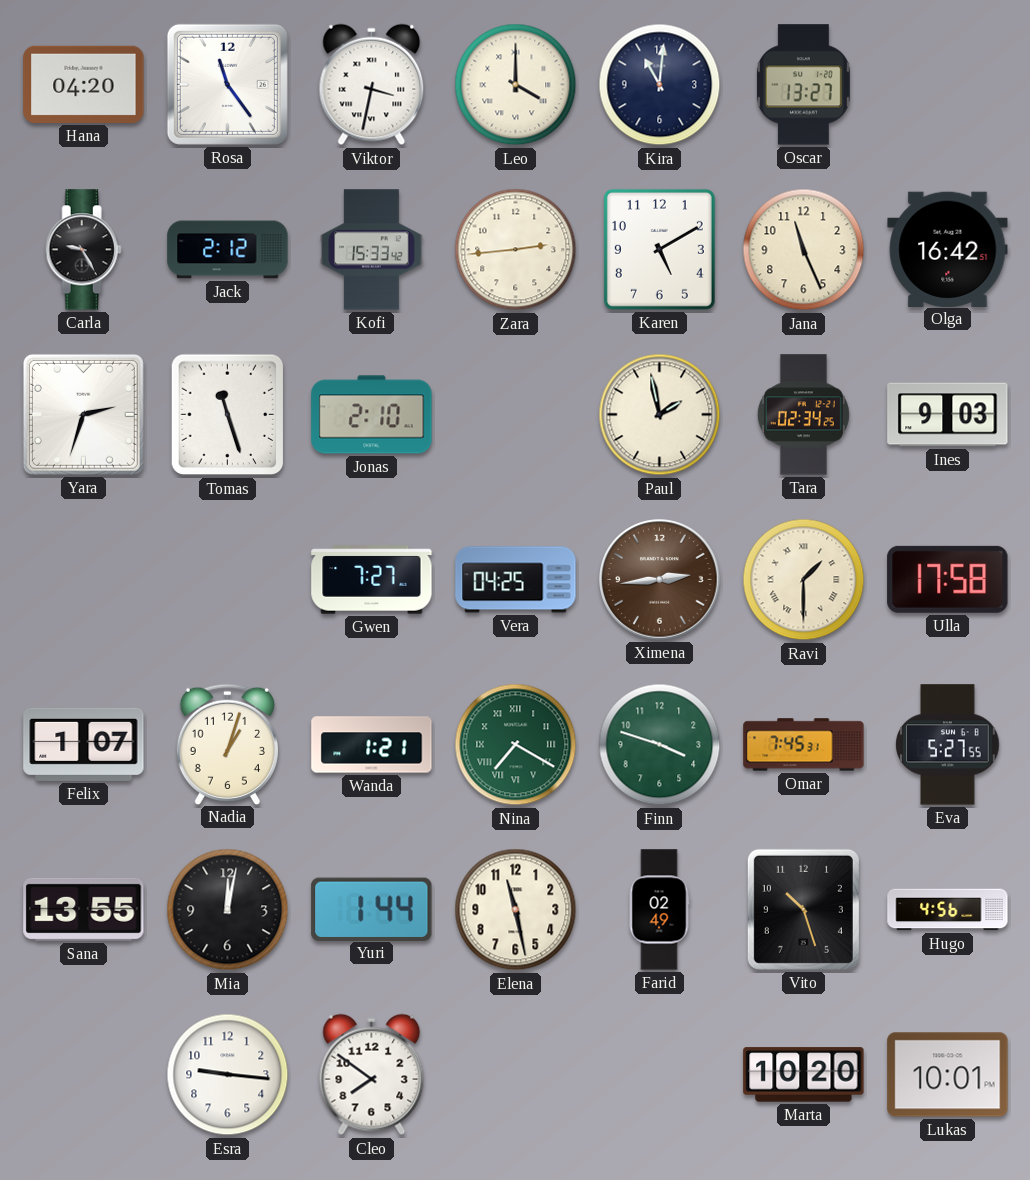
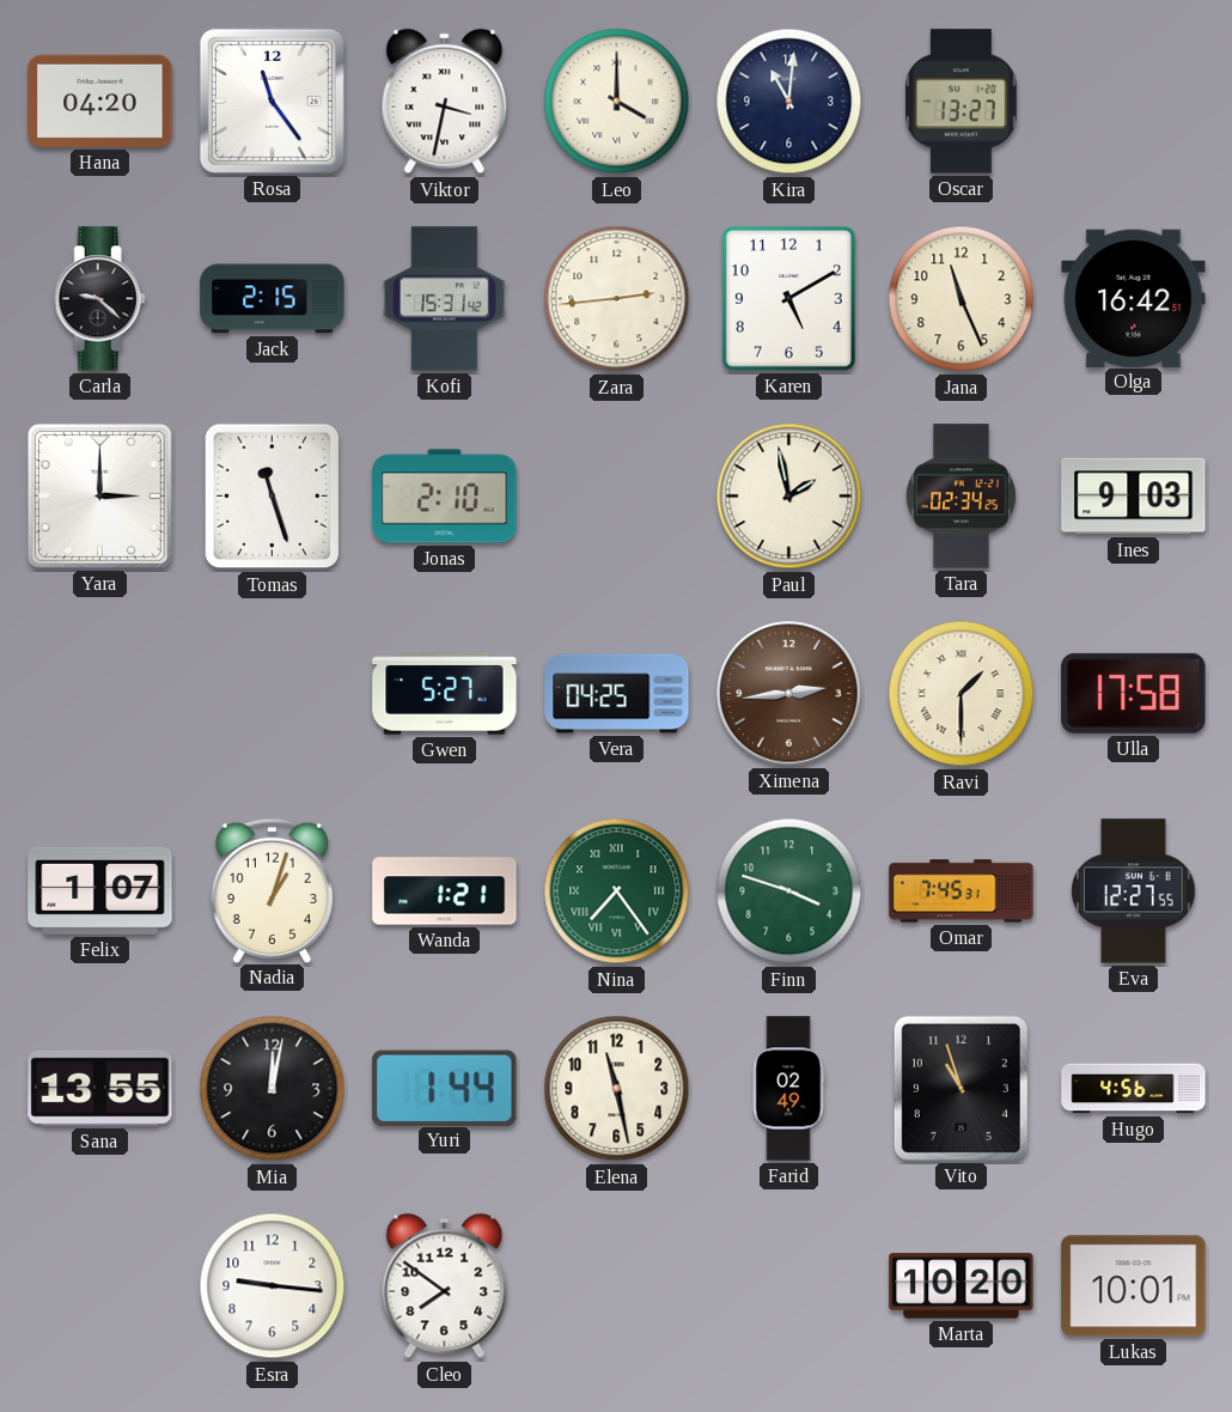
Carla: 9:25 -> 9:22
Jack: 2:12 -> 2:15
Kofi: 15:33 -> 15:31
Yara: 2:33 -> 3:00
Gwen: 7:27 -> 5:27
Nina: 7:20 -> 7:24
Eva: 5:27 -> 12:27
Vito: 10:27 -> 10:57
